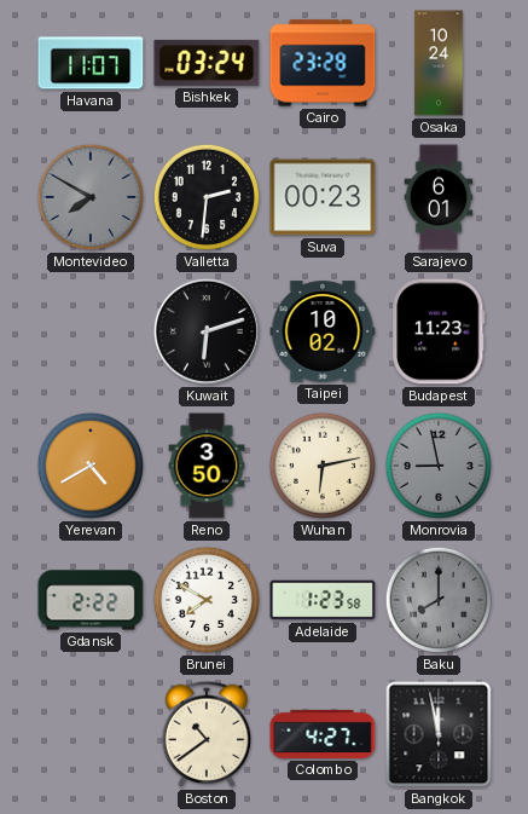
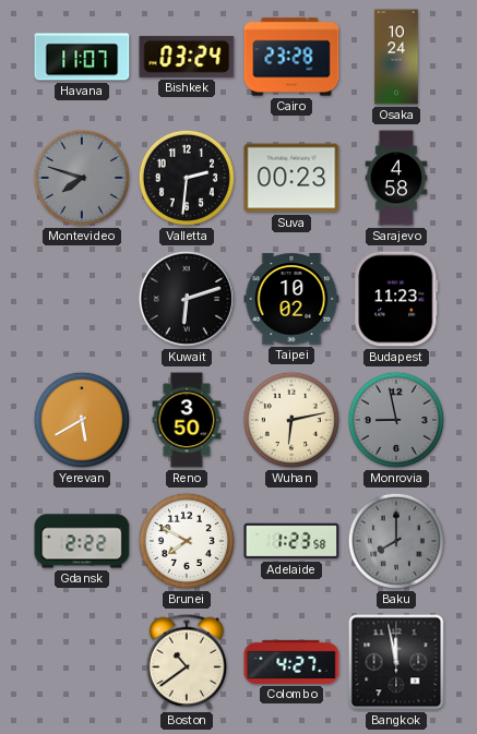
Montevideo: 7:50 -> 7:48
Sarajevo: 6:01 -> 4:58
Yerevan: 4:40 -> 5:40
